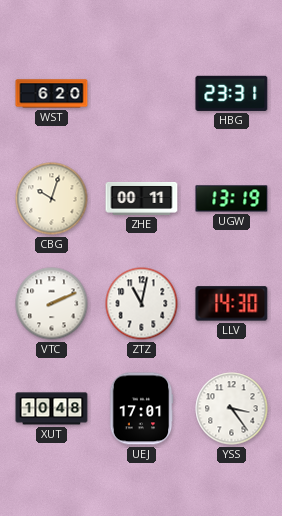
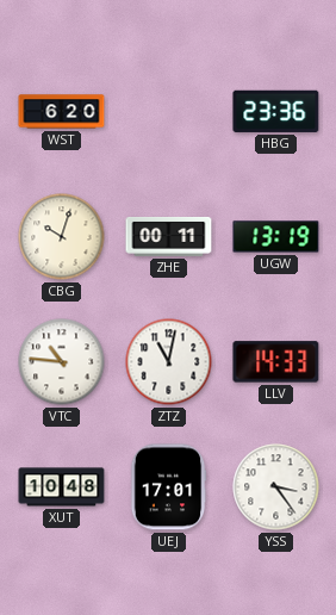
HBG: 23:31 -> 23:36
VTC: 2:11 -> 10:46
LLV: 14:30 -> 14:33
